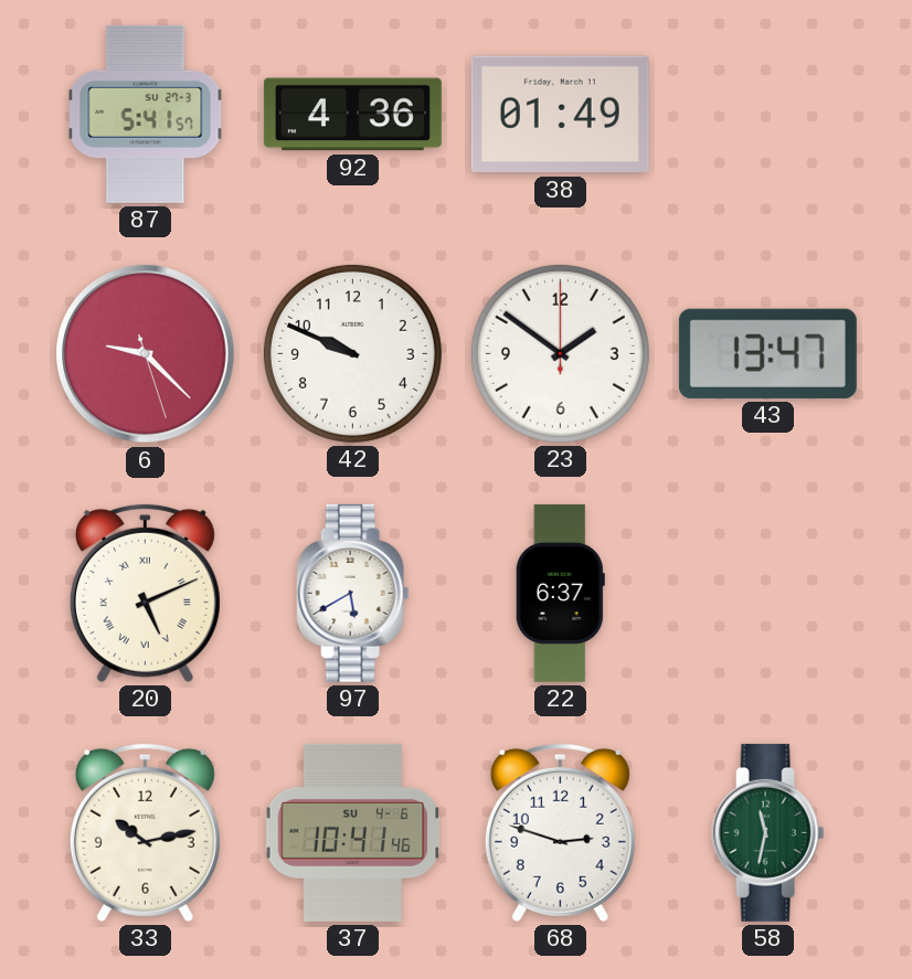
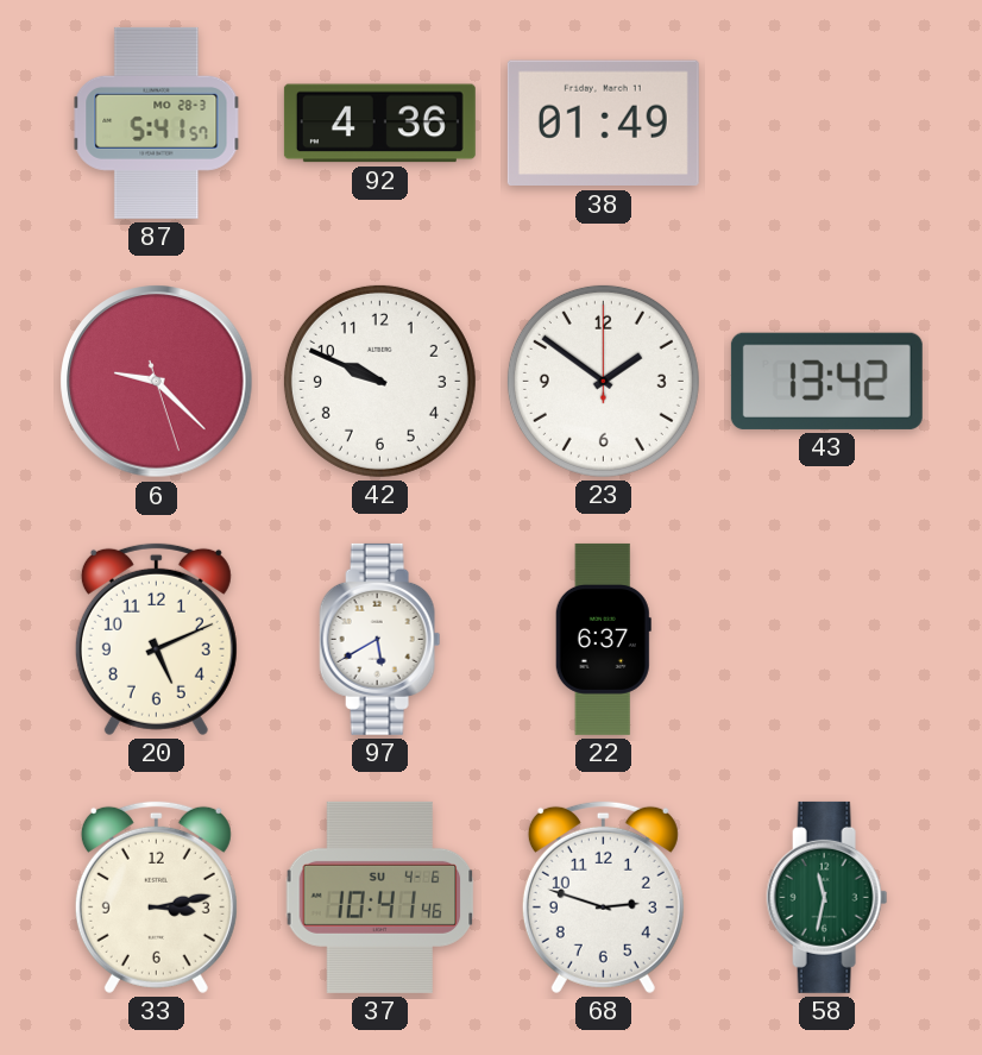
87 date: SU 27-3 -> MO 28-3
43: 13:47 -> 13:42
20 numerals: Roman -> Arabic
33: 10:13 -> 3:13
